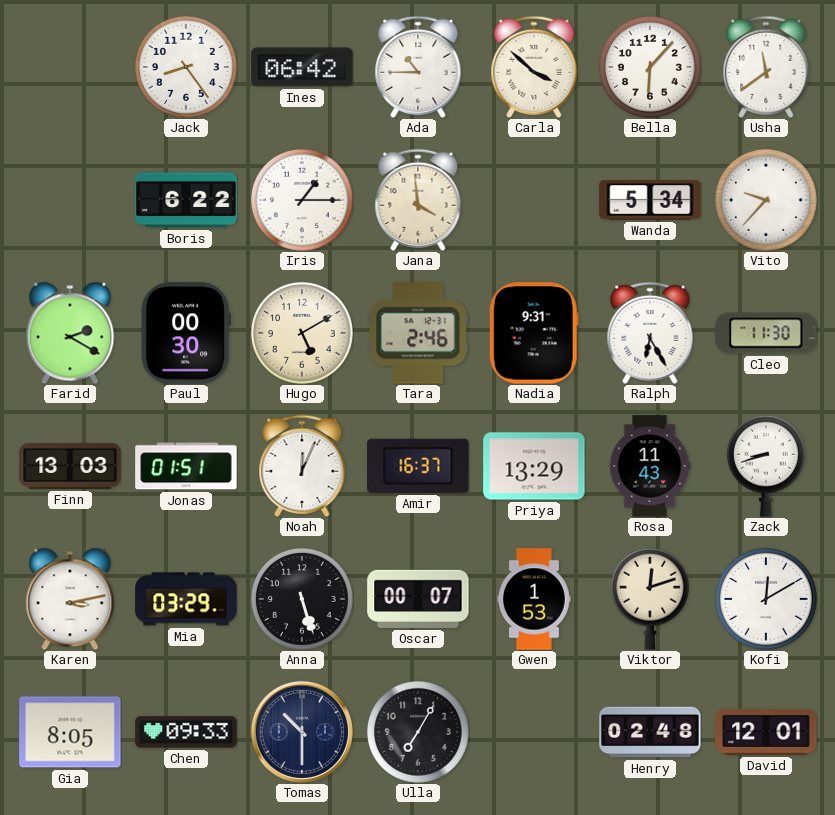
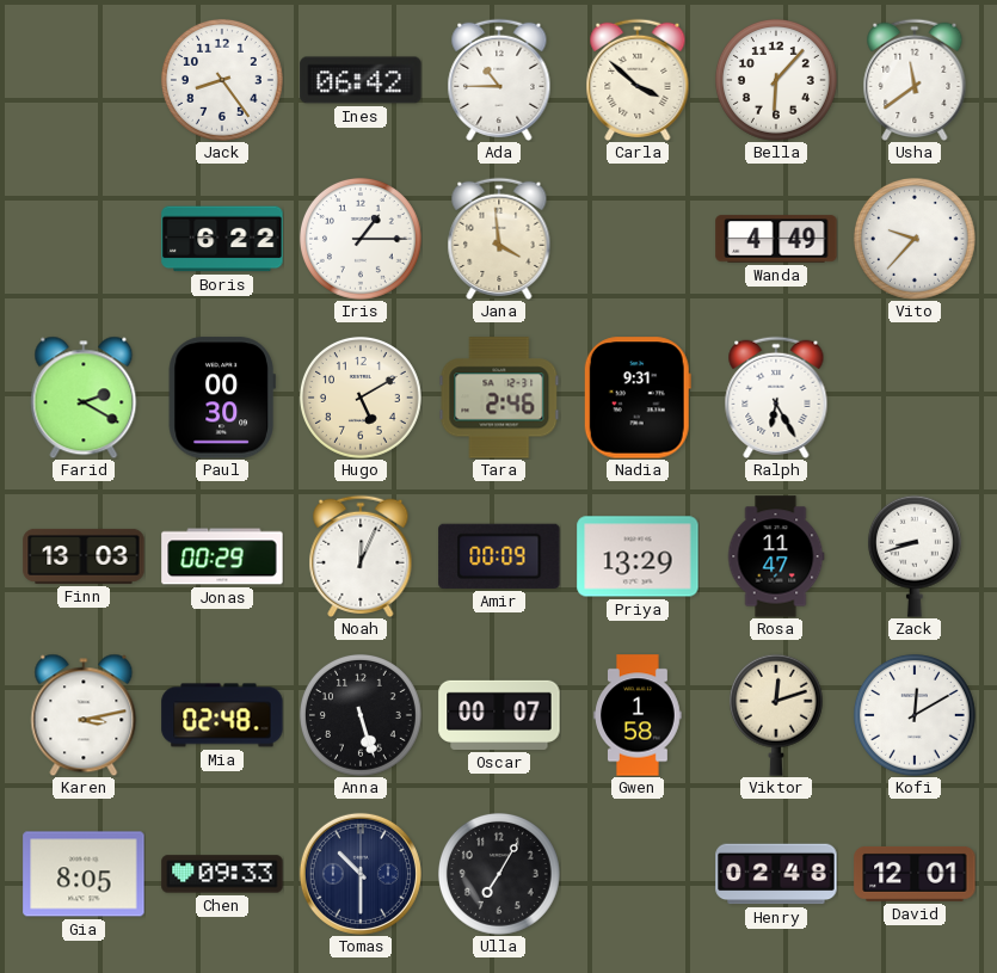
Wanda: 5:34 -> 4:49
Cleo: 11:30 -> none
Jonas: 01:51 -> 00:29
Amir: 16:37 -> 00:09
Rosa: 11:43 -> 11:47
Mia: 03:29 -> 02:48
Gwen: 1:53 -> 1:58
